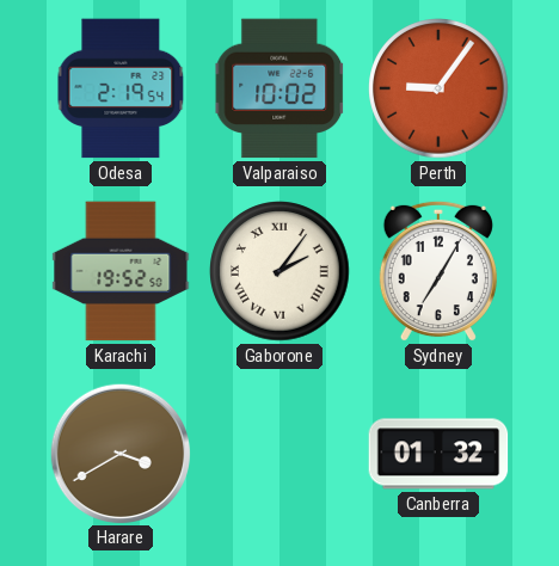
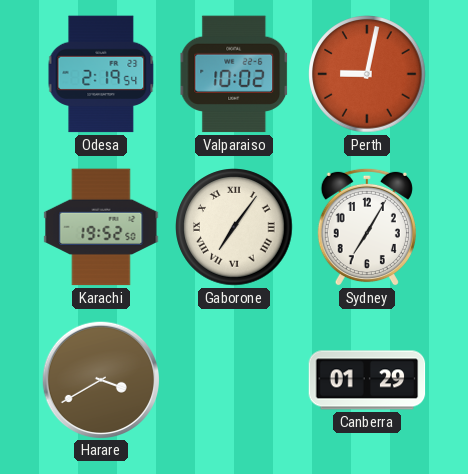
Perth: 9:06 -> 9:02
Gaborone: 2:06 -> 7:06
Canberra: 01:32 -> 01:29
